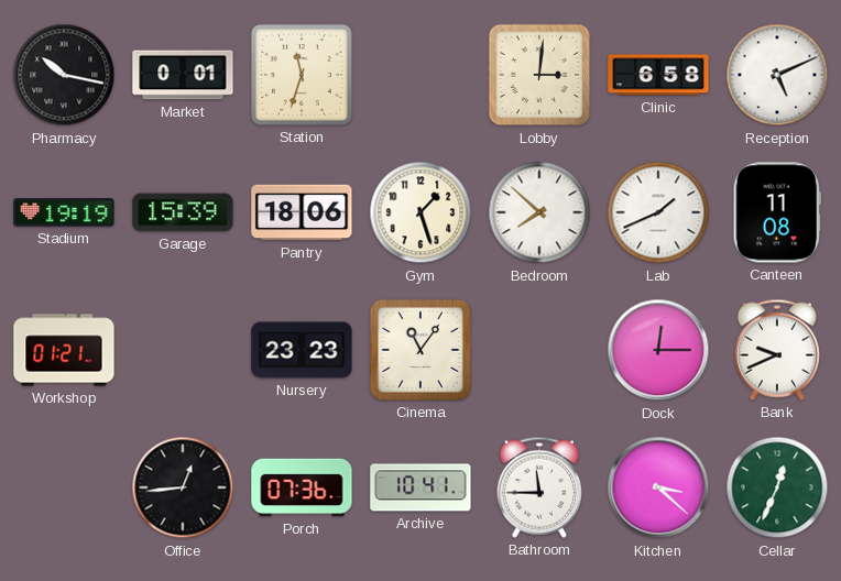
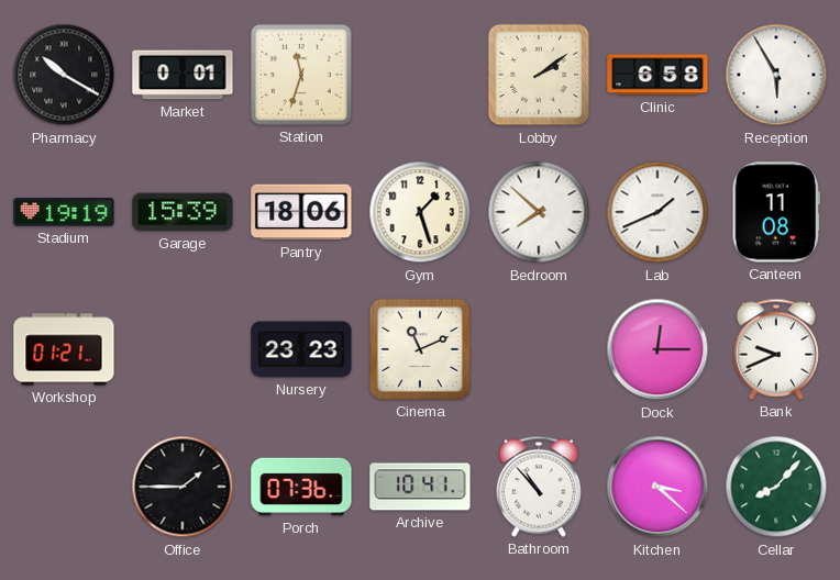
Pharmacy: 10:17 -> 10:20
Lobby: 3:01 -> 2:09
Reception: 5:11 -> 5:55
Cinema: 11:06 -> 11:11
Office: 12:44 -> 1:45
Bathroom: 11:45 -> 10:53
Cellar: 12:34 -> 8:07
